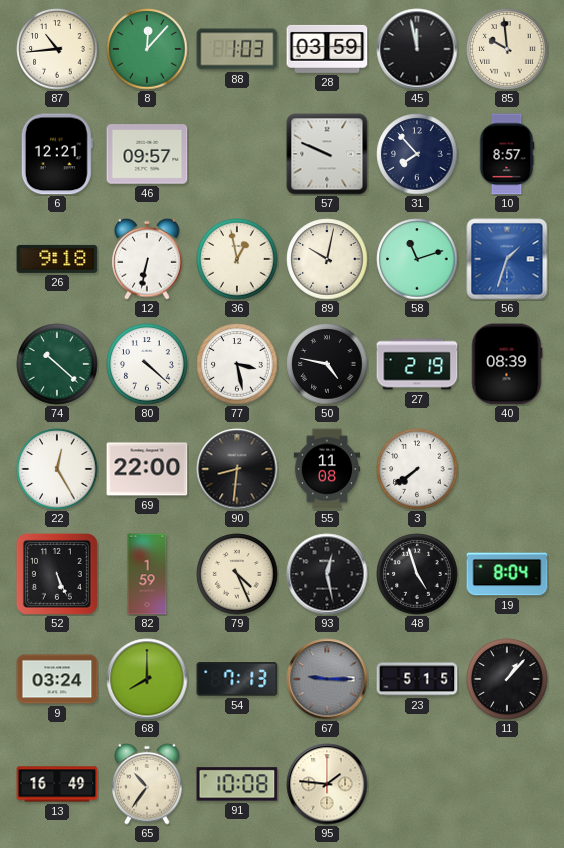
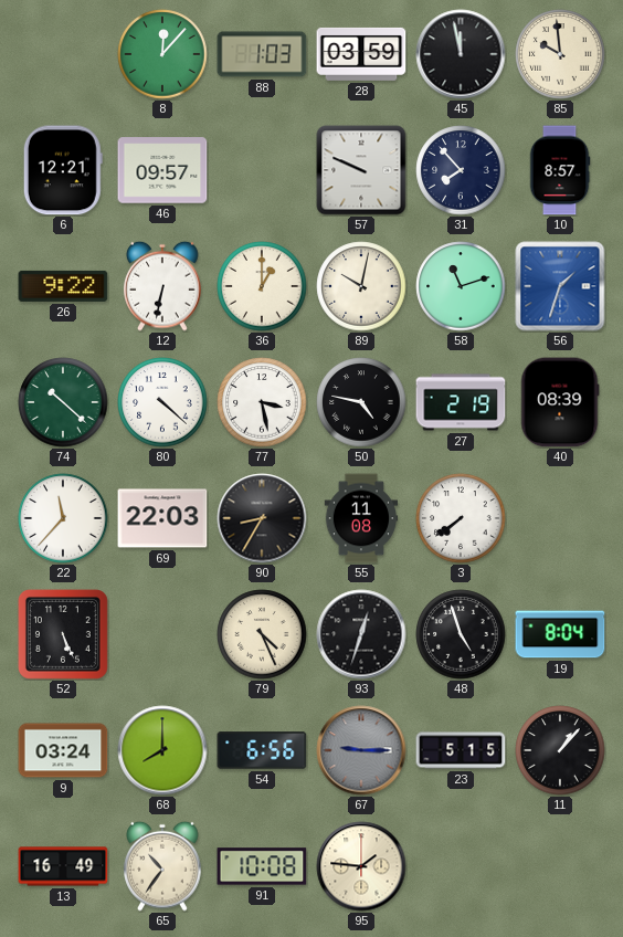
87: 10:44 -> none
26: 9:18 -> 9:22
36: 12:58 -> 1:00
22: 12:25 -> 11:37
69: 22:00 -> 22:03
90: 8:31 -> 8:35
82: 1:59 -> none
93: 12:28 -> 12:33
54: 7:13 -> 6:56
